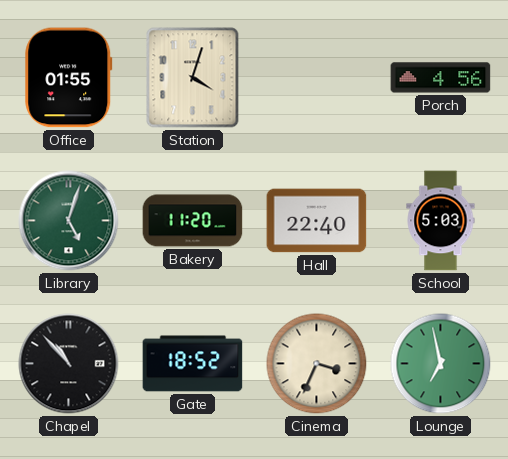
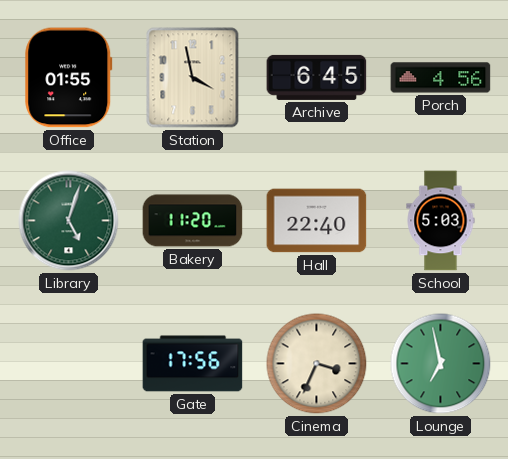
Station: 4:03 -> 3:58
Archive: none -> 6:45
Chapel: 10:53 -> none
Gate: 18:52 -> 17:56
